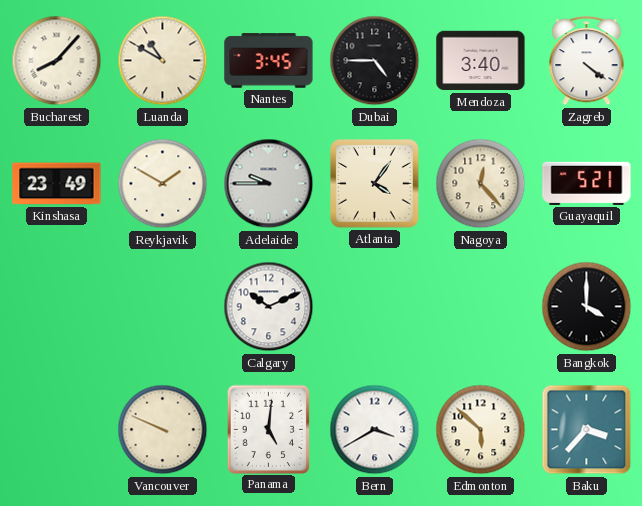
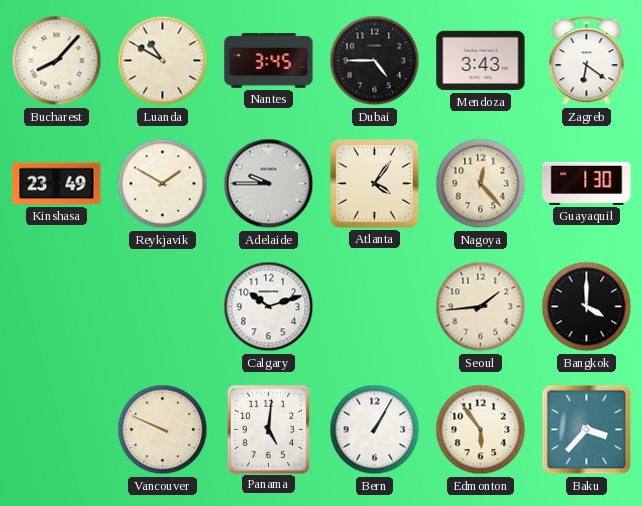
Mendoza: 3:40 -> 3:43
Zagreb: 4:21 -> 6:21
Guayaquil: 5:21 -> 1:30
Calgary: 10:11 -> 10:12
Seoul: none -> 1:44
Bern: 3:40 -> 1:05
Edmonton: 5:52 -> 5:54
